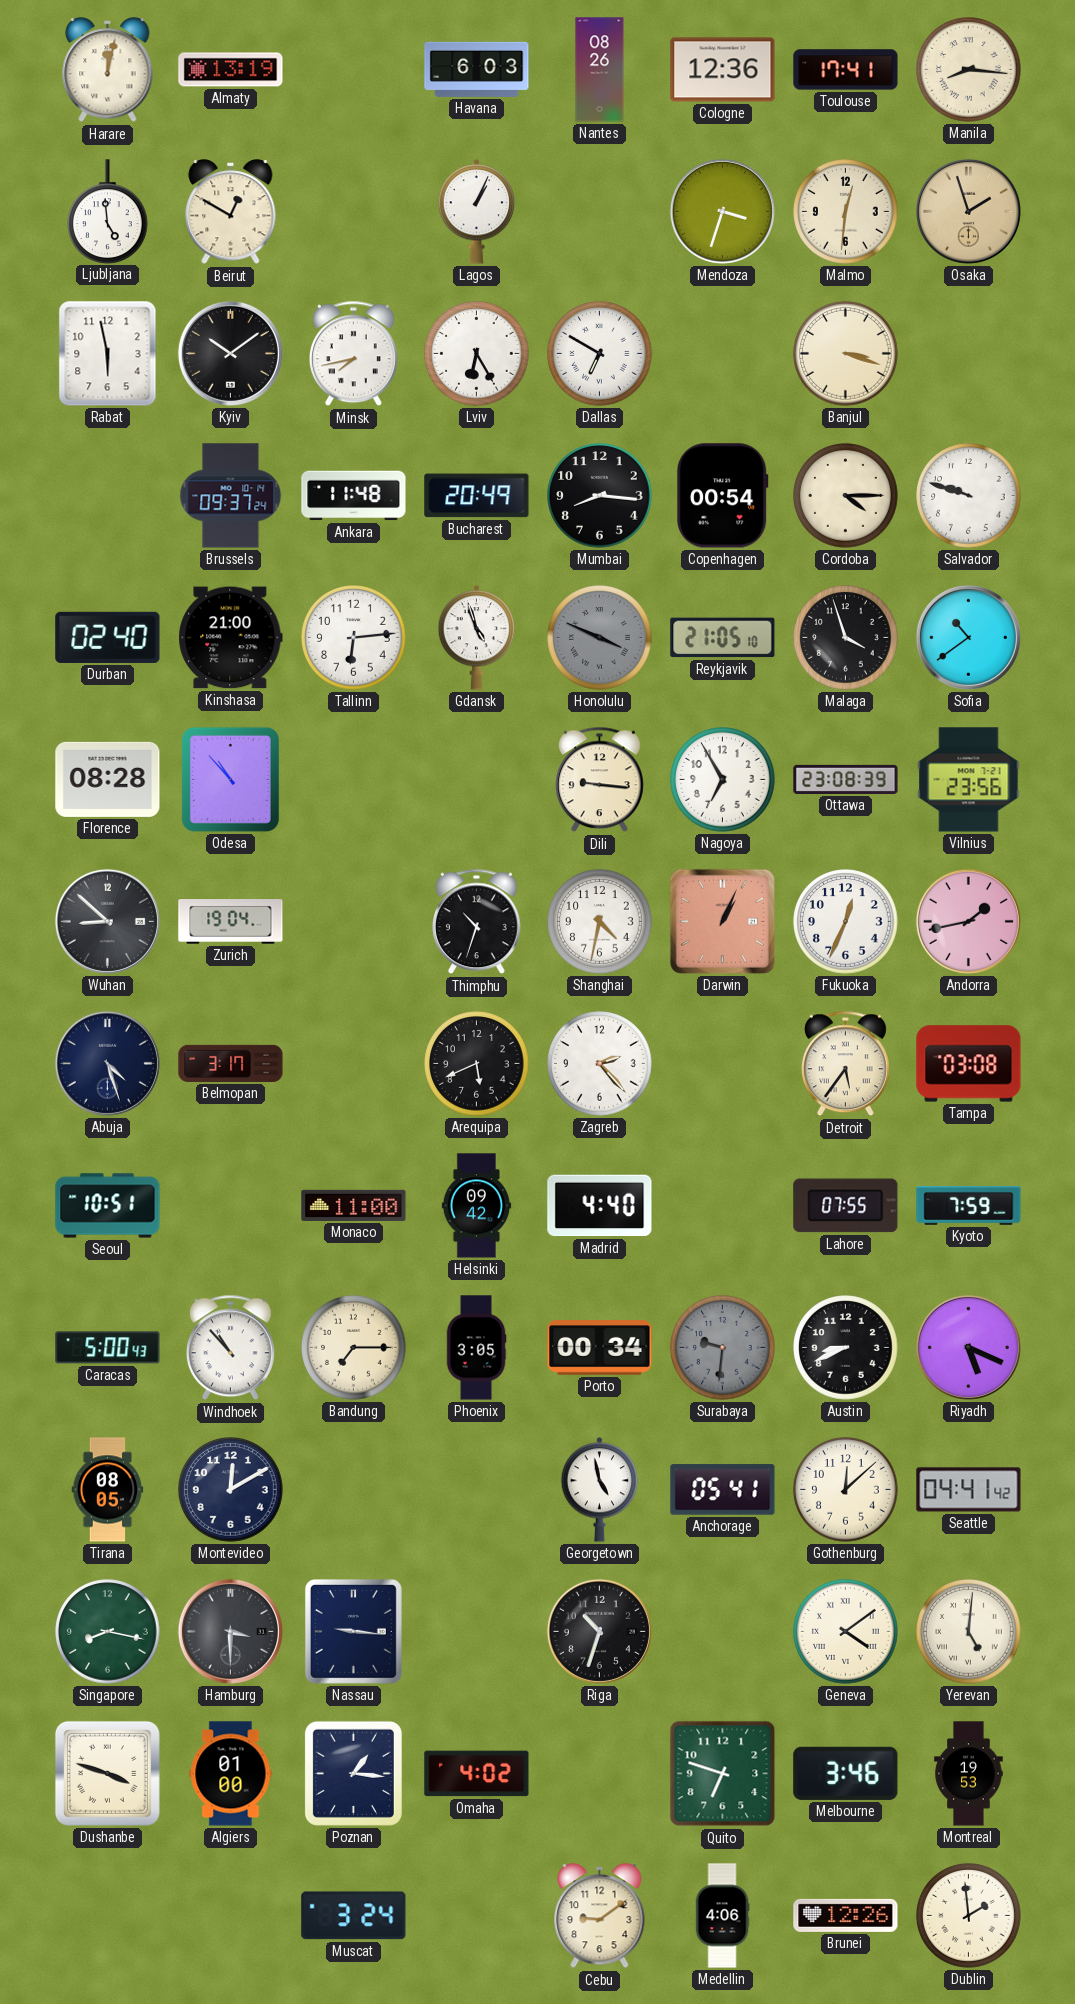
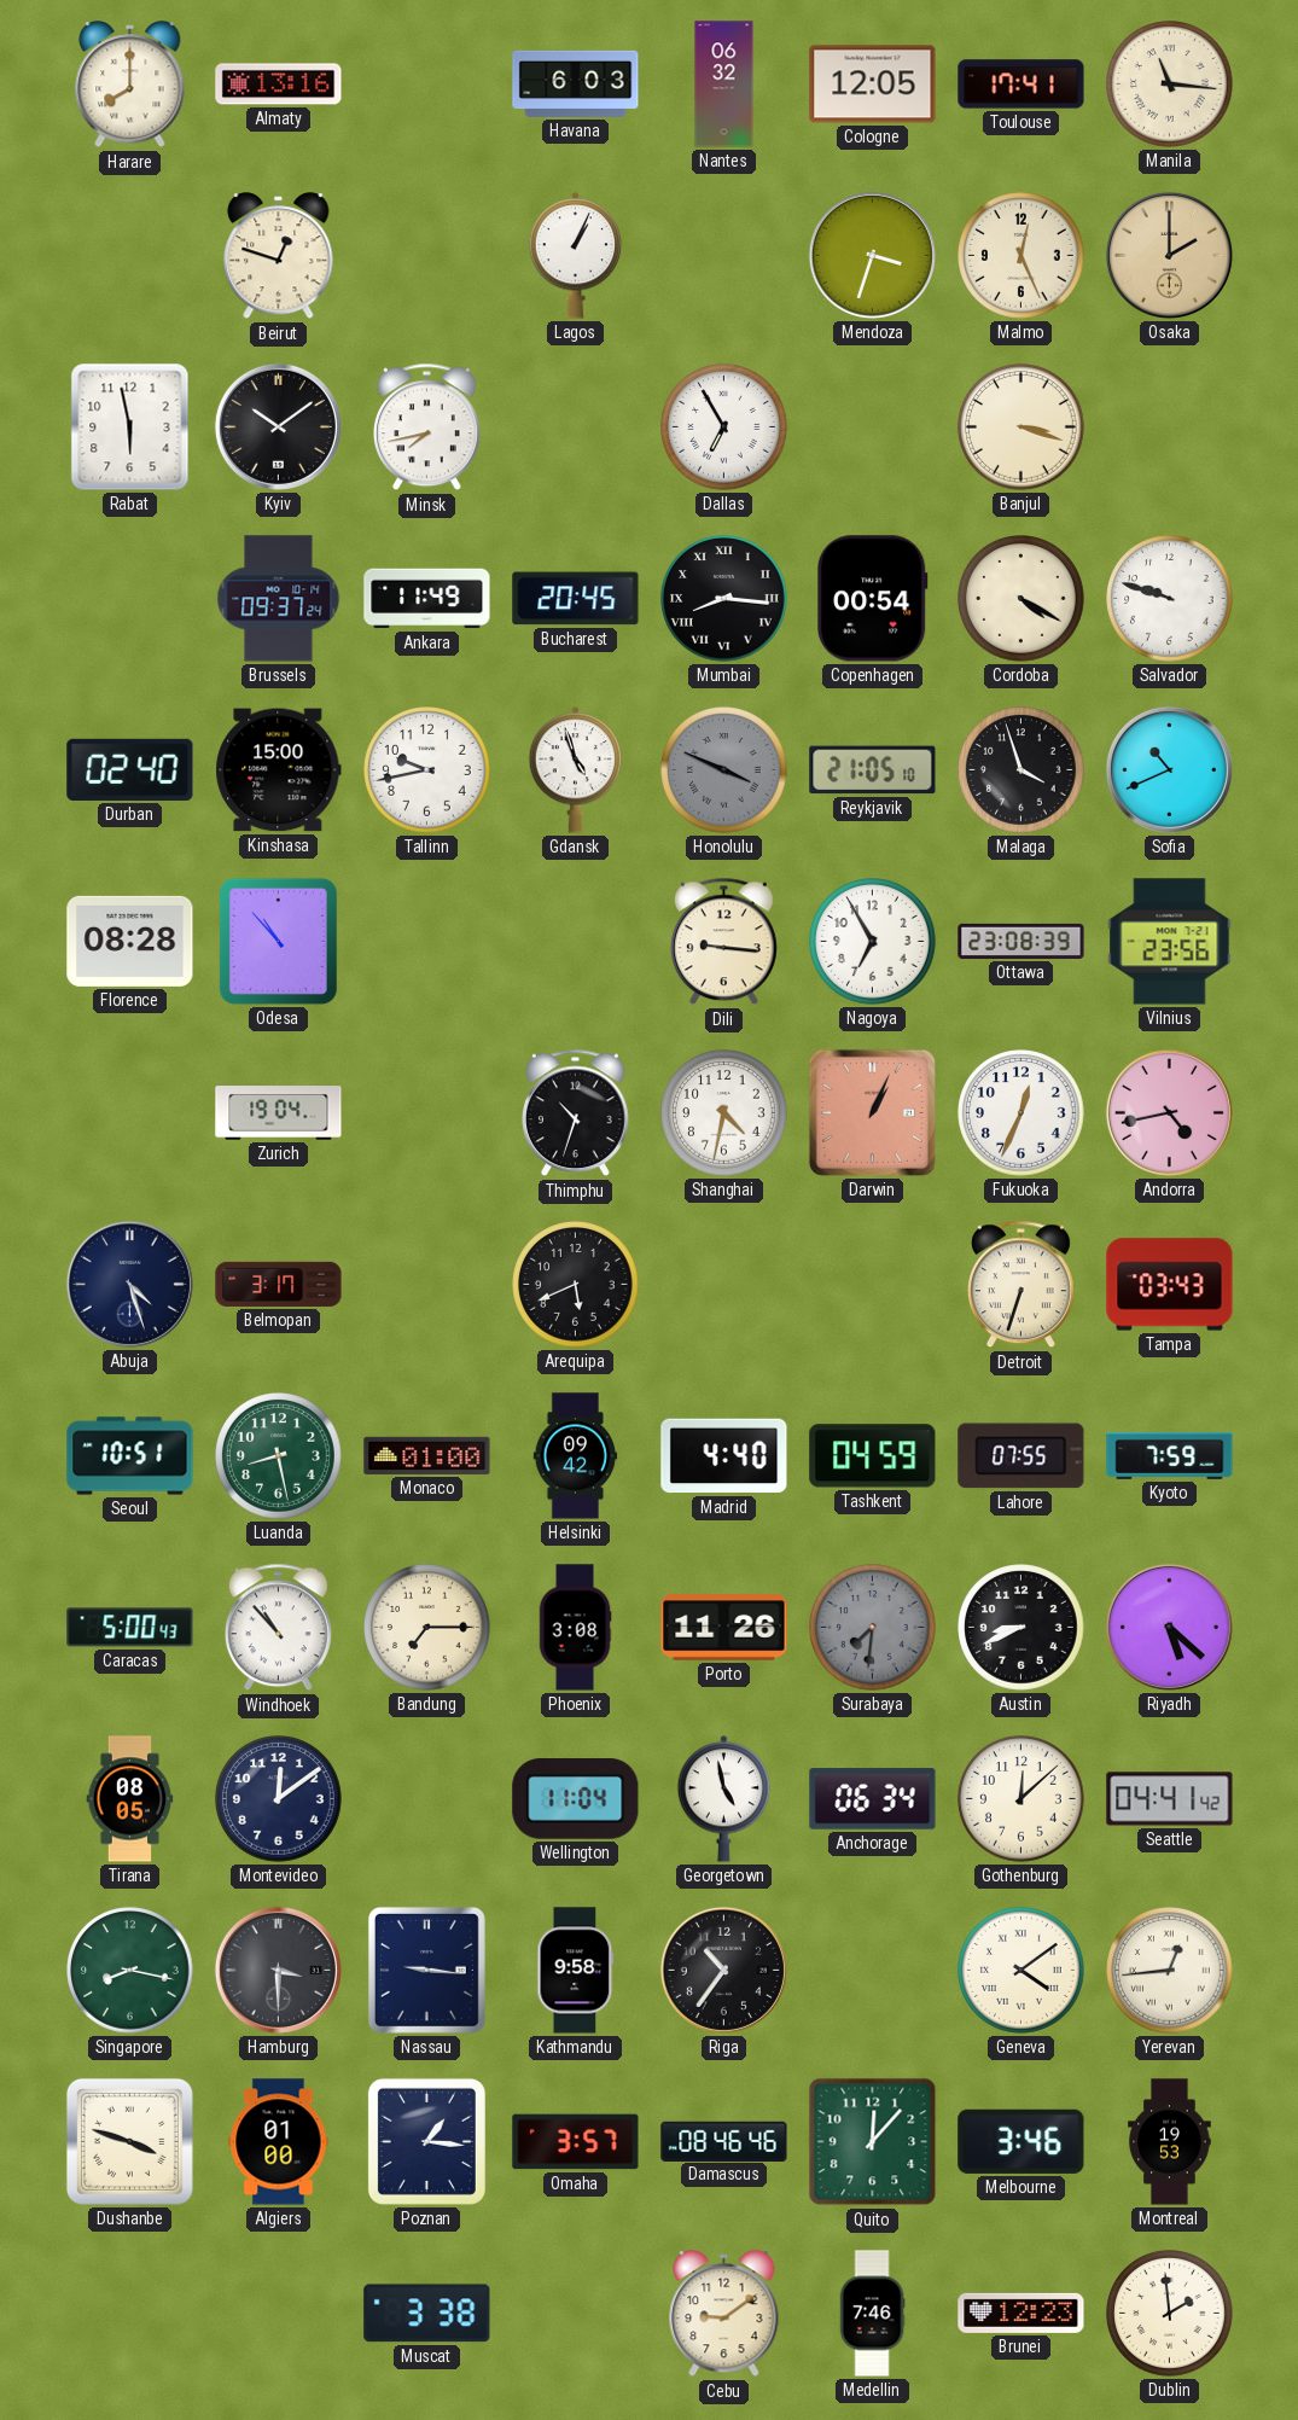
Harare: 12:02 -> 8:00
Almaty: 13:19 -> 13:16
Nantes: 08:26 -> 06:32
Cologne: 12:36 -> 12:05
Manila: 8:16 -> 11:16
Ljubljana: 4:59 -> none
Beirut: 12:50 -> 12:48
Malmo: 12:31 -> 12:26
Osaka: 1:57 -> 2:00
Lviv: 6:25 -> none
Dallas: 6:50 -> 6:55
Ankara: 11:48 -> 11:49
Bucharest: 20:49 -> 20:45
Mumbai numerals: Arabic -> Roman
Cordoba: 4:15 -> 4:20
Kinshasa: 21:00 -> 15:00
Tallinn: 6:14 -> 9:43
Sofia: 10:39 -> 10:41
Wuhan: 8:52 -> none
Andorra: 1:43 -> 4:43
Zagreb: 2:23 -> none
Detroit: 5:36 -> 6:33
Tampa: 03:08 -> 03:43
Luanda: none -> 8:28
Monaco: 11:00 -> 01:00
Tashkent: none -> 04:59
Phoenix: 3:05 -> 3:08
Porto: 00:34 -> 11:26
Surabaya: 9:31 -> 7:31
Riyadh: 5:19 -> 5:22
Montevideo: 12:10 -> 12:09
Wellington: none -> 11:04
Anchorage: 05:41 -> 06:34
Kathmandu: none -> 9:58
Riga: 10:33 -> 10:36
Yerevan: 5:01 -> 12:44
Omaha: 4:02 -> 3:57
Damascus: none -> 08:46
Quito: 6:48 -> 12:07
Muscat: 3:24 -> 3:38
Medellin: 4:06 -> 7:46
Brunei: 12:26 -> 12:23
